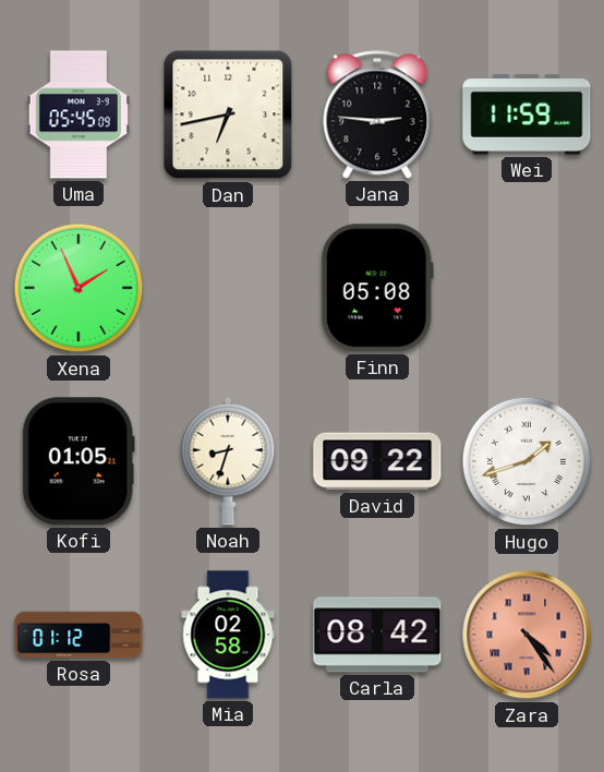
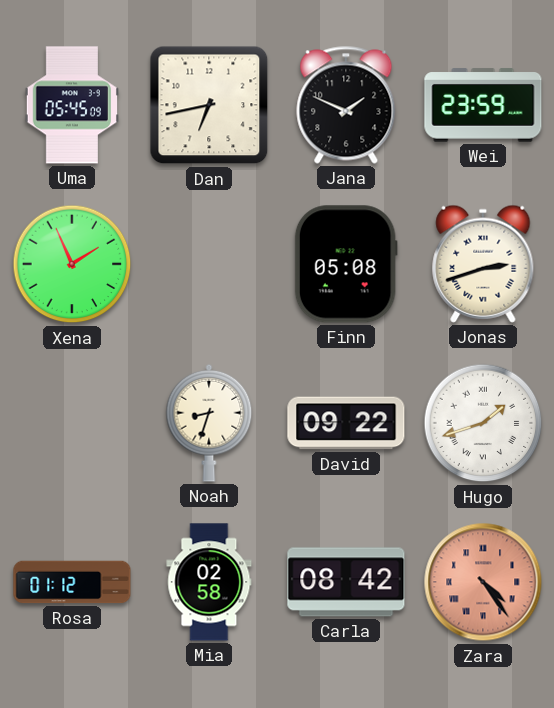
Jana: 2:46 -> 1:49
Wei: 11:59 -> 23:59
Jonas: none -> 2:42
Kofi: 01:05 -> none
